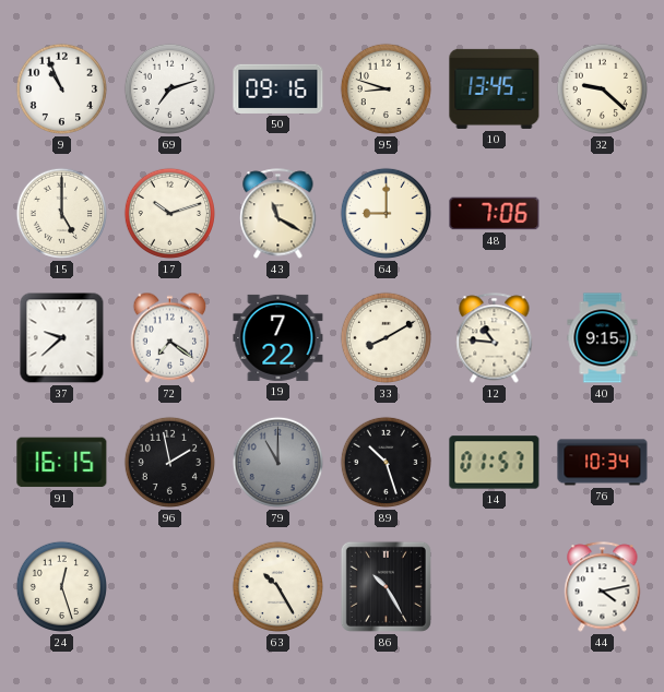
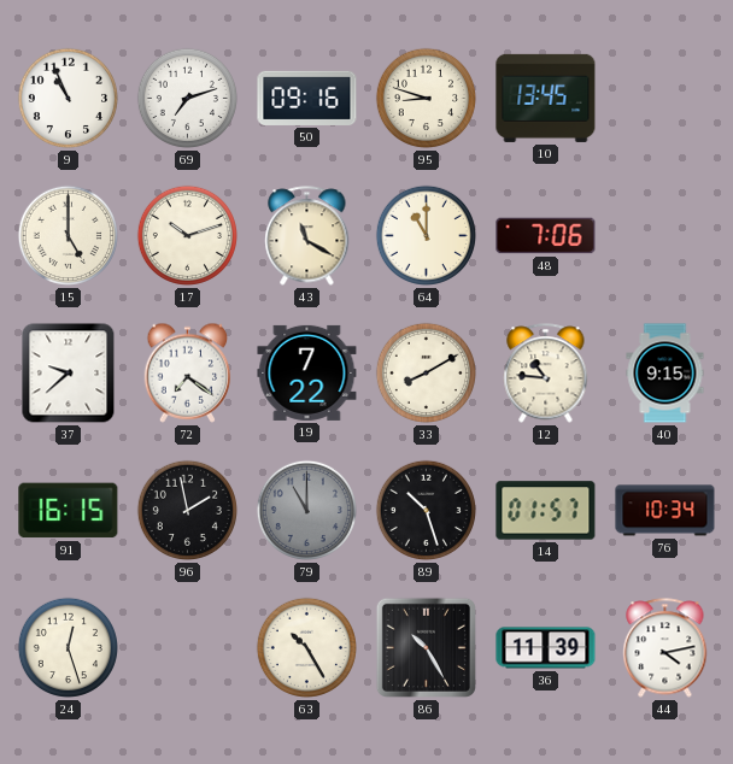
32: 9:22 -> none
64: 9:00 -> 11:00
36: none -> 11:39
